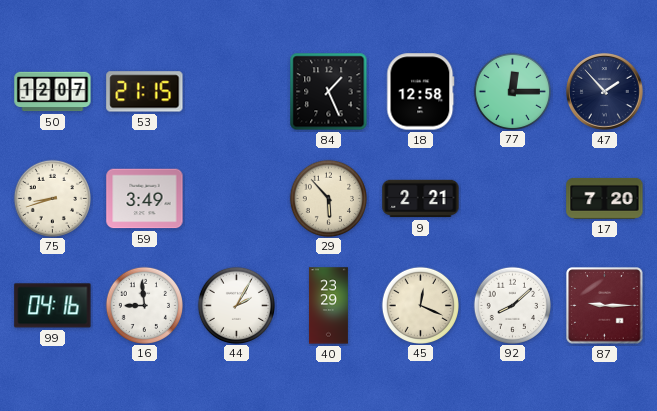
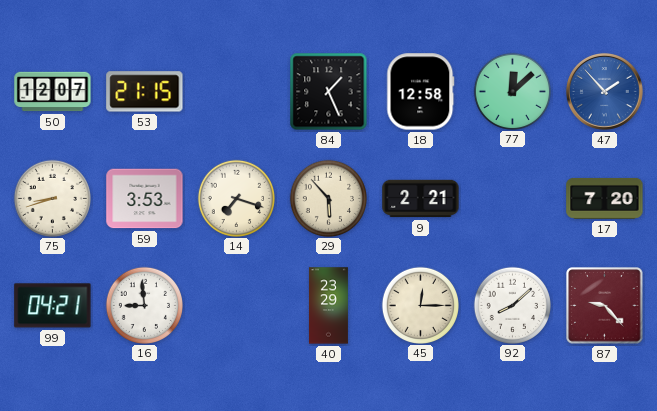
77: 12:15 -> 12:08
47 dial: navy -> blue
59: 3:49 -> 3:53
14: none -> 7:18
99: 04:16 -> 04:21
44: 2:05 -> none
45: 12:19 -> 12:15
87: 9:15 -> 9:23
